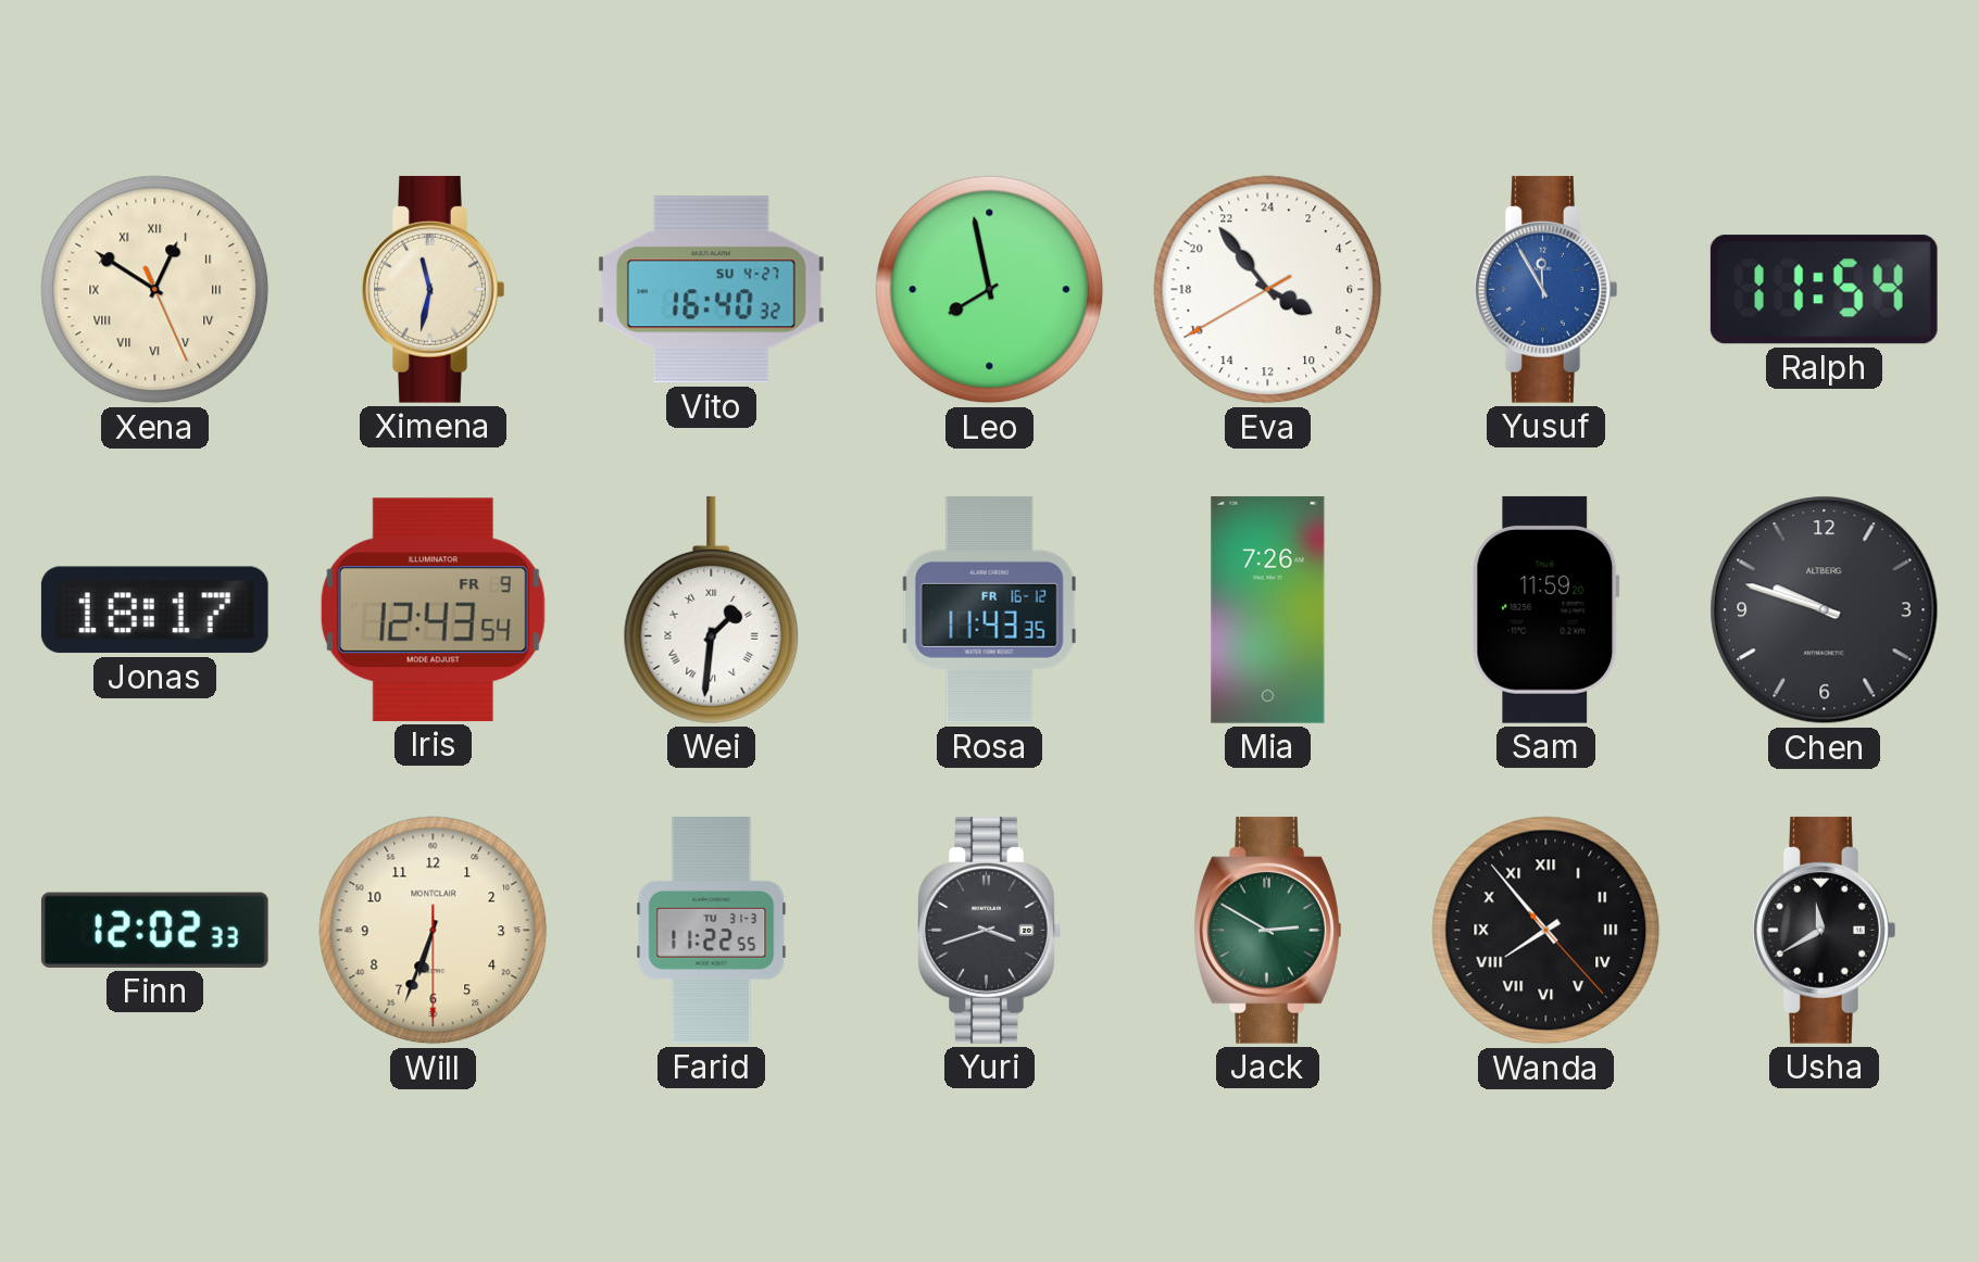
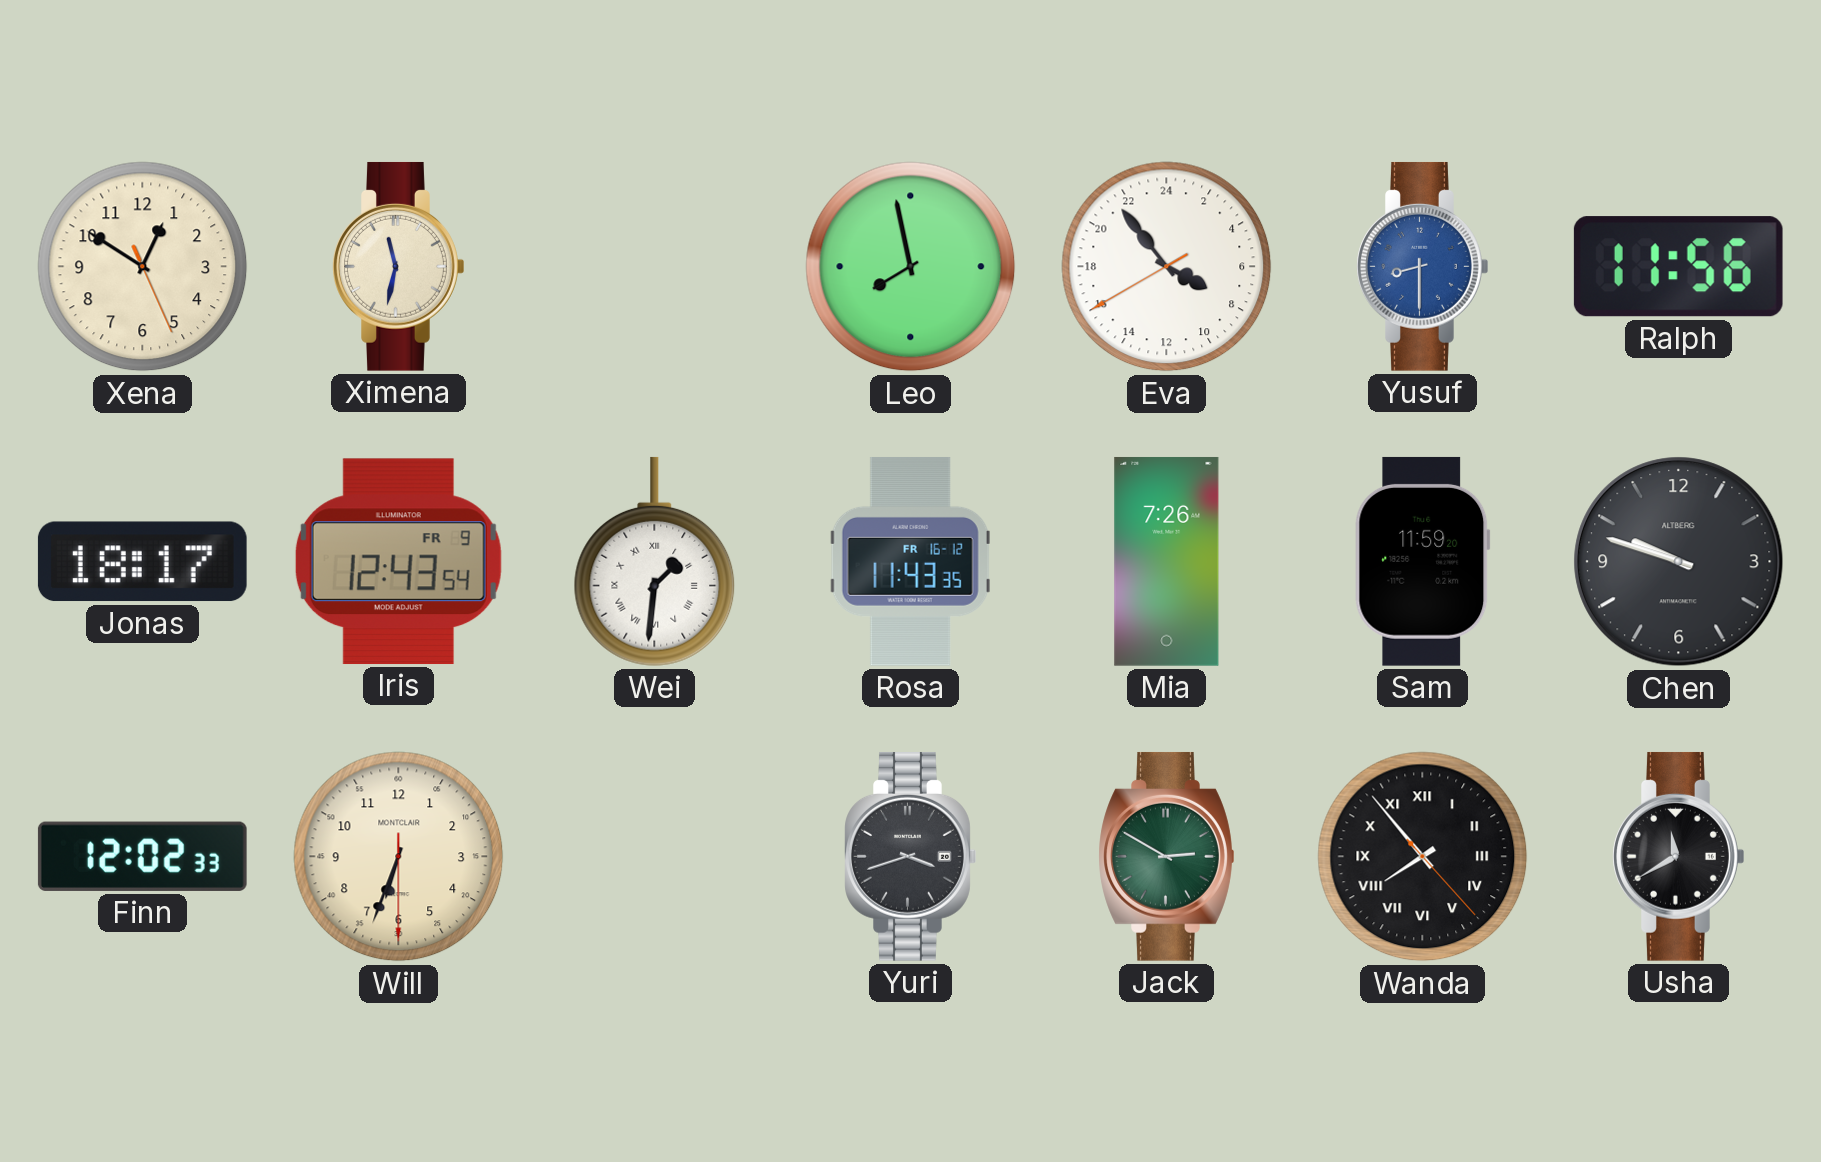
Xena numerals: Roman -> Arabic
Vito: 16:40 -> none
Yusuf: 11:55 -> 8:30
Ralph: 11:54 -> 11:56
Farid: 11:22 -> none
